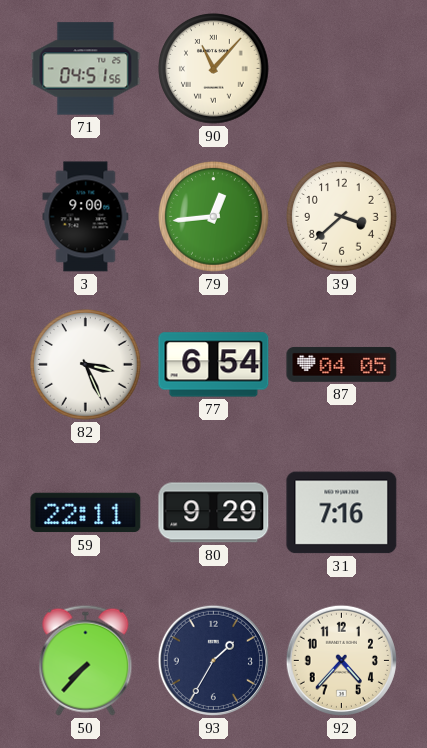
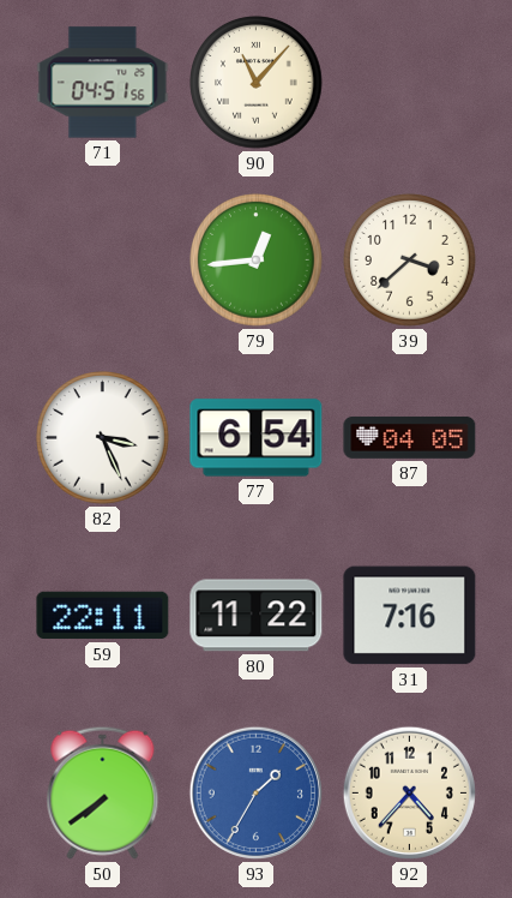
3: 9:00 -> none
80: 9:29 -> 11:22
50: 7:37 -> 7:39
93 dial: navy -> blue
